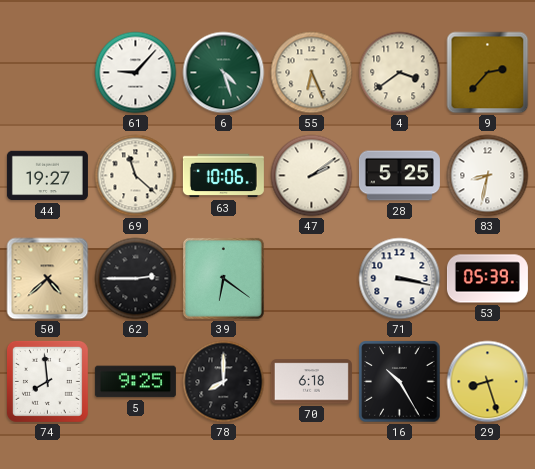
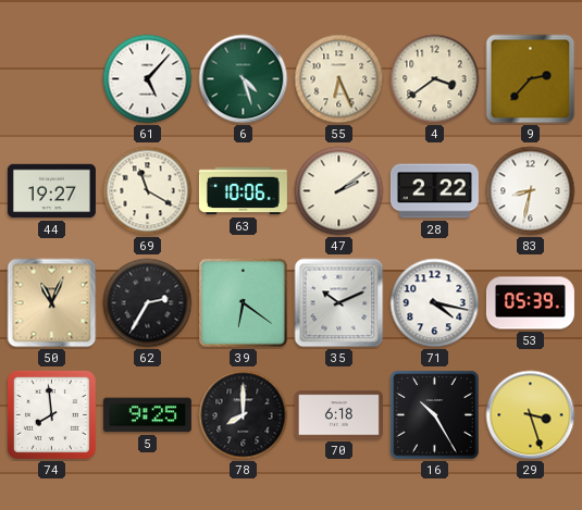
61: 9:07 -> 5:07
69: 11:22 -> 11:20
28: 5:25 -> 2:22
50: 4:38 -> 11:04
62: 2:45 -> 2:35
35: none -> 10:11
71: 3:17 -> 4:17
29: 8:27 -> 3:27
